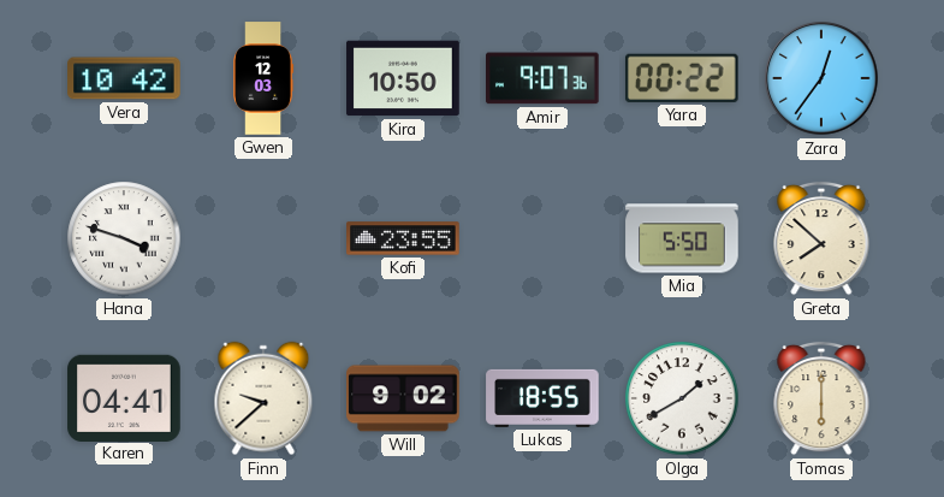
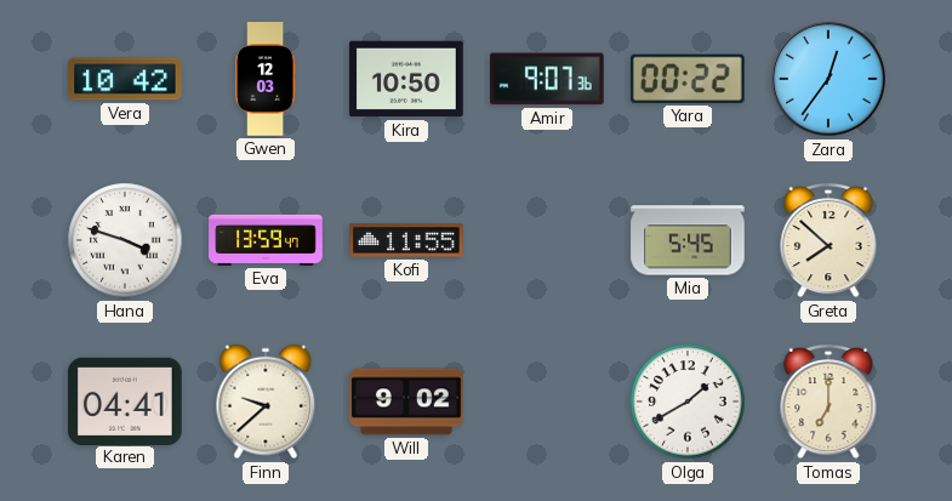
Eva: none -> 13:59
Kofi: 23:55 -> 11:55
Mia: 5:50 -> 5:45
Lukas: 18:55 -> none
Tomas: 6:00 -> 7:00
